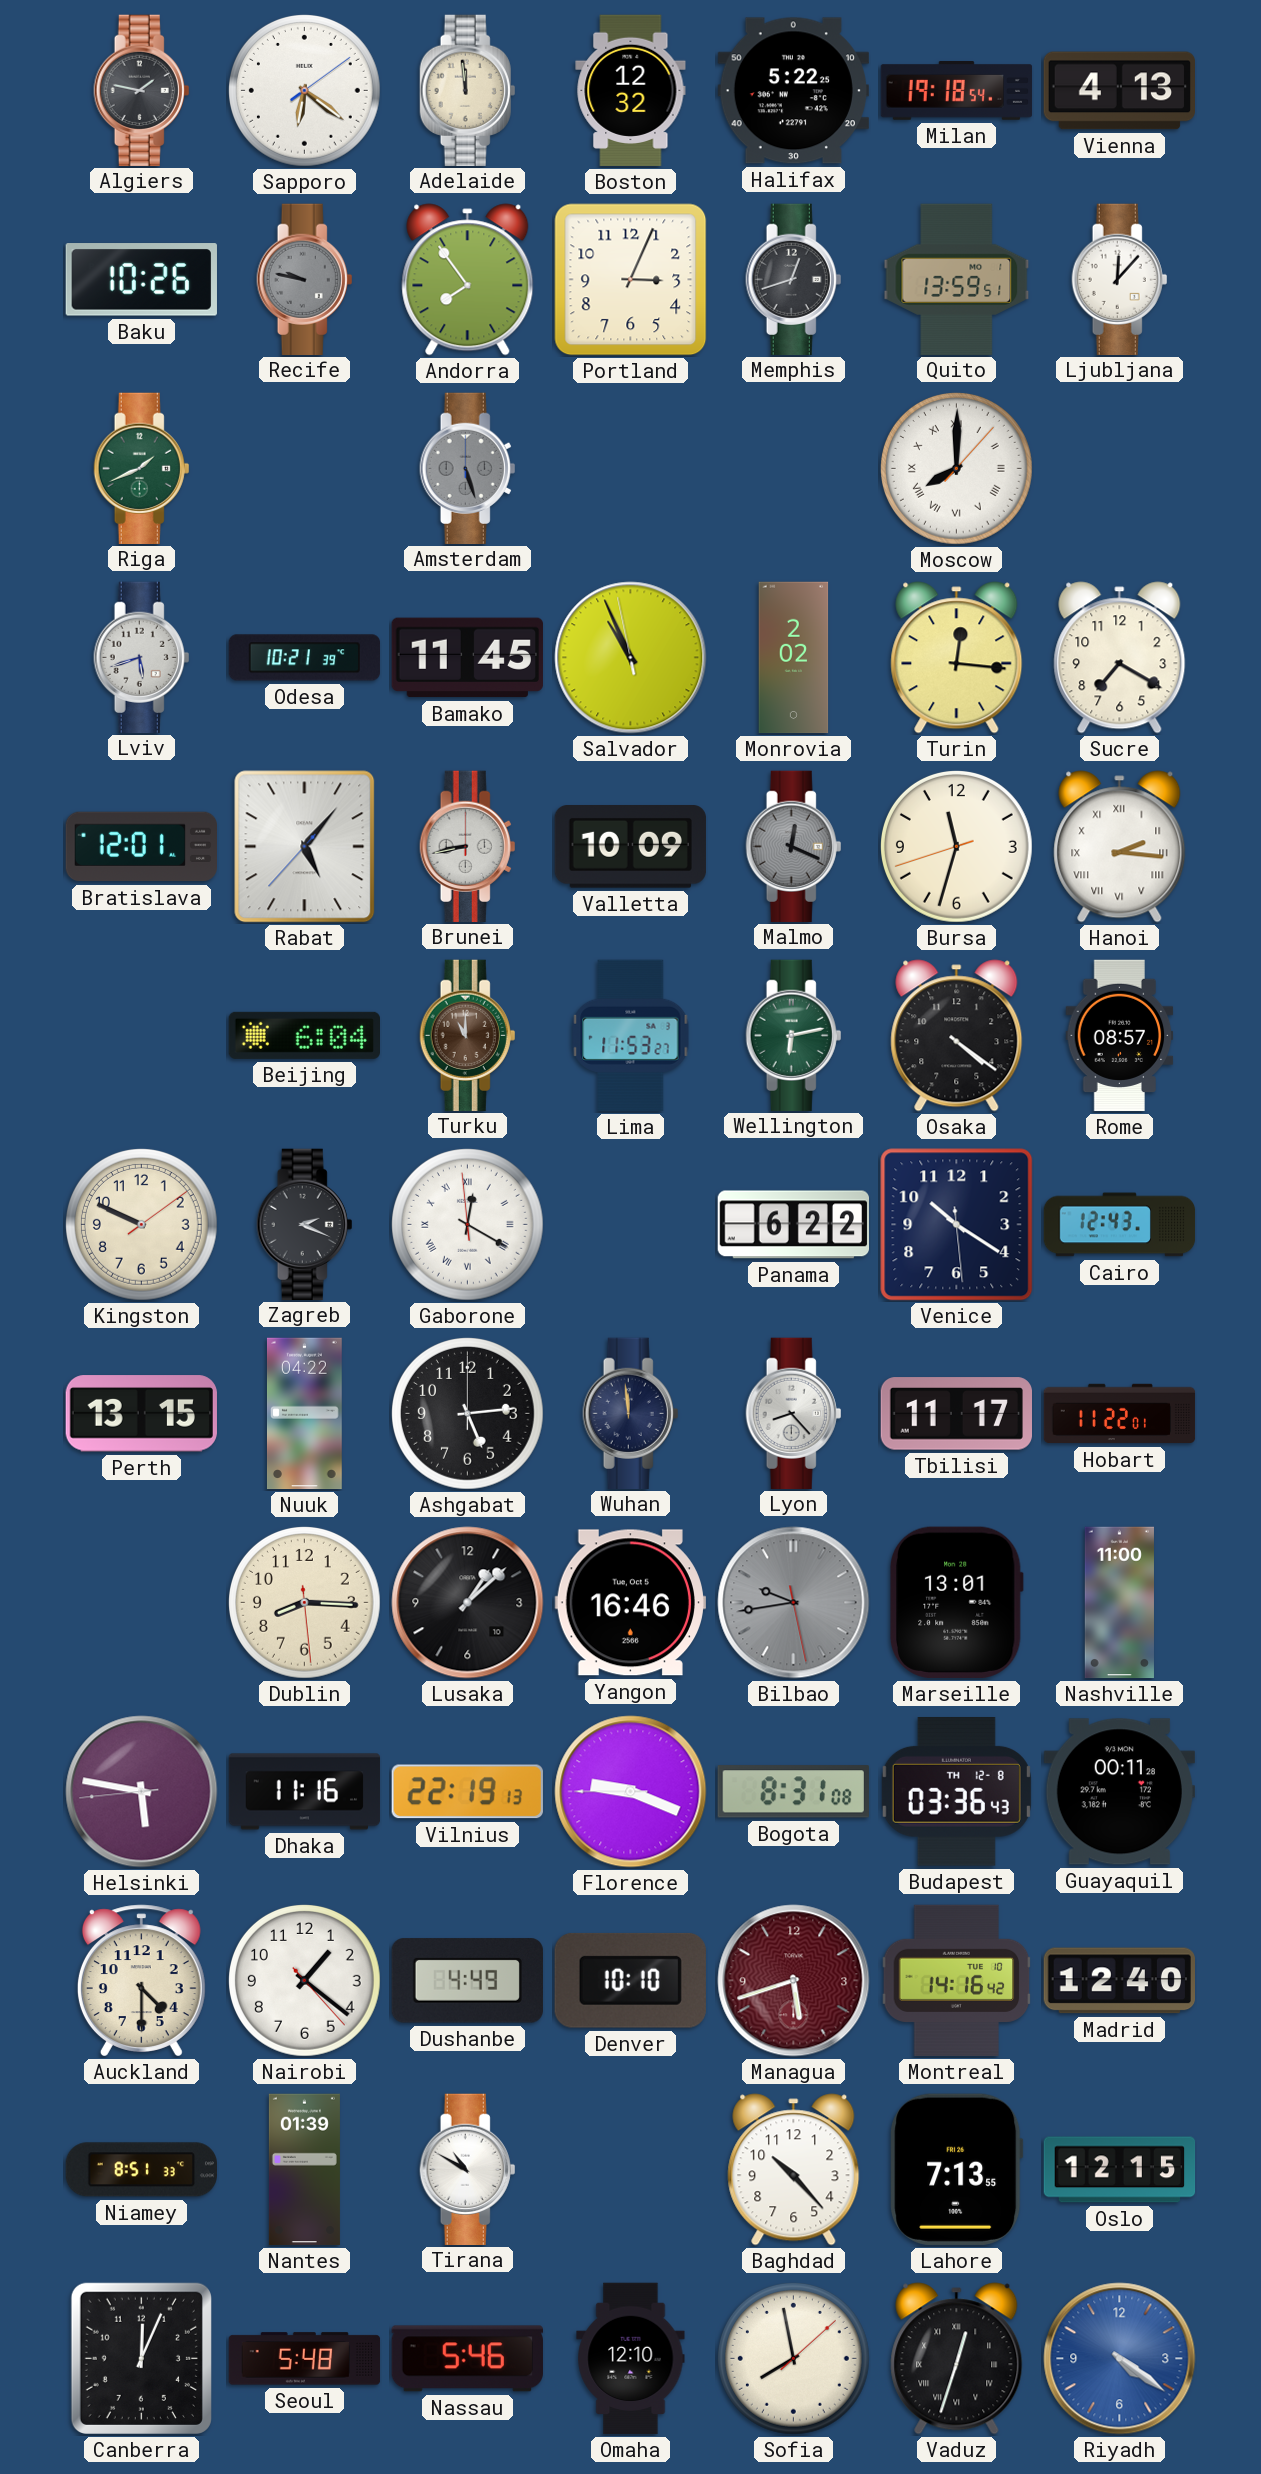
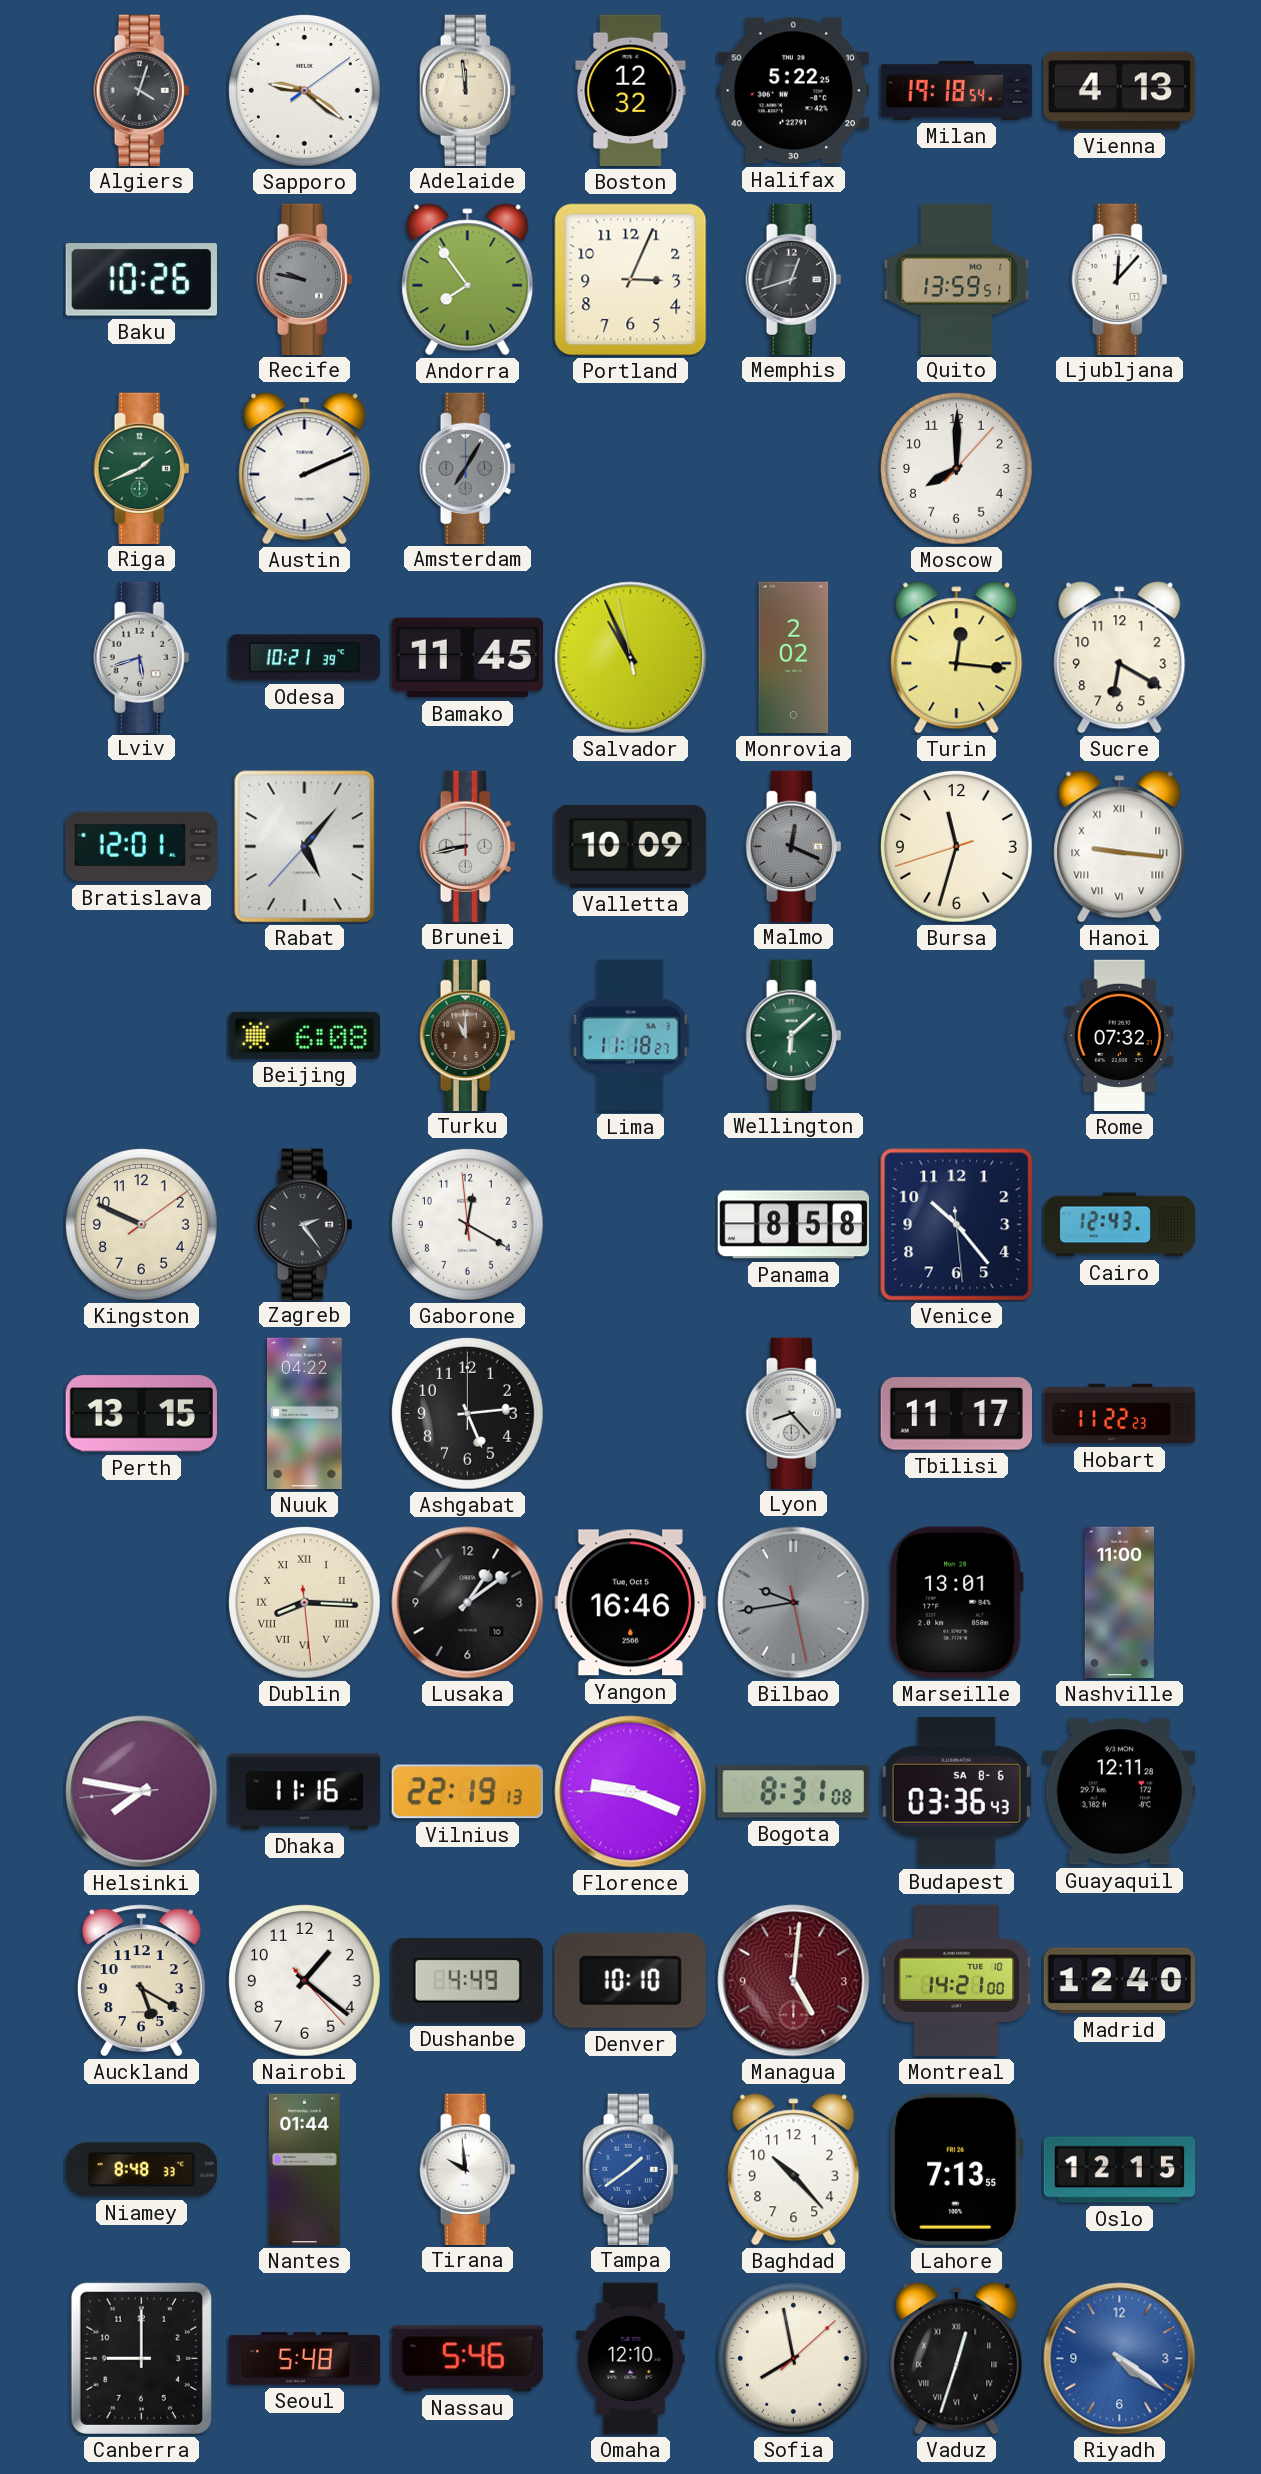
Algiers: 1:47 -> 4:03
Sapporo: 6:21 -> 9:21
Austin: none -> 2:11
Amsterdam: 5:27 -> 7:05
Moscow numerals: Roman -> Arabic
Sucre: 7:20 -> 6:20
Hanoi: 2:16 -> 9:16
Beijing: 6:04 -> 6:08
Lima: 11:53 -> 11:18
Wellington: 6:13 -> 6:08
Osaka: 4:21 -> none
Rome: 08:57 -> 07:32
Zagreb: 2:19 -> 2:24
Gaborone numerals: Roman -> Arabic
Panama: 6:22 -> 8:58
Venice: 10:20 -> 10:23
Wuhan: 11:59 -> none
Hobart: 11:22:01 -> 11:22:23
Dublin numerals: Arabic -> Roman
Lusaka: 1:08 -> 1:09
Helsinki: 5:46 -> 7:46
Budapest date: TH 12-8 -> SA 8-6
Guayaquil: 00:11 -> 12:11
Auckland: 4:30 -> 5:20
Managua: 5:42 -> 5:01
Montreal: 14:16 -> 14:21
Niamey: 8:51 -> 8:48
Nantes: 01:39 -> 01:44
Tirana: 10:50 -> 9:59
Tampa: none -> 1:39
Canberra: 12:04 -> 9:00
